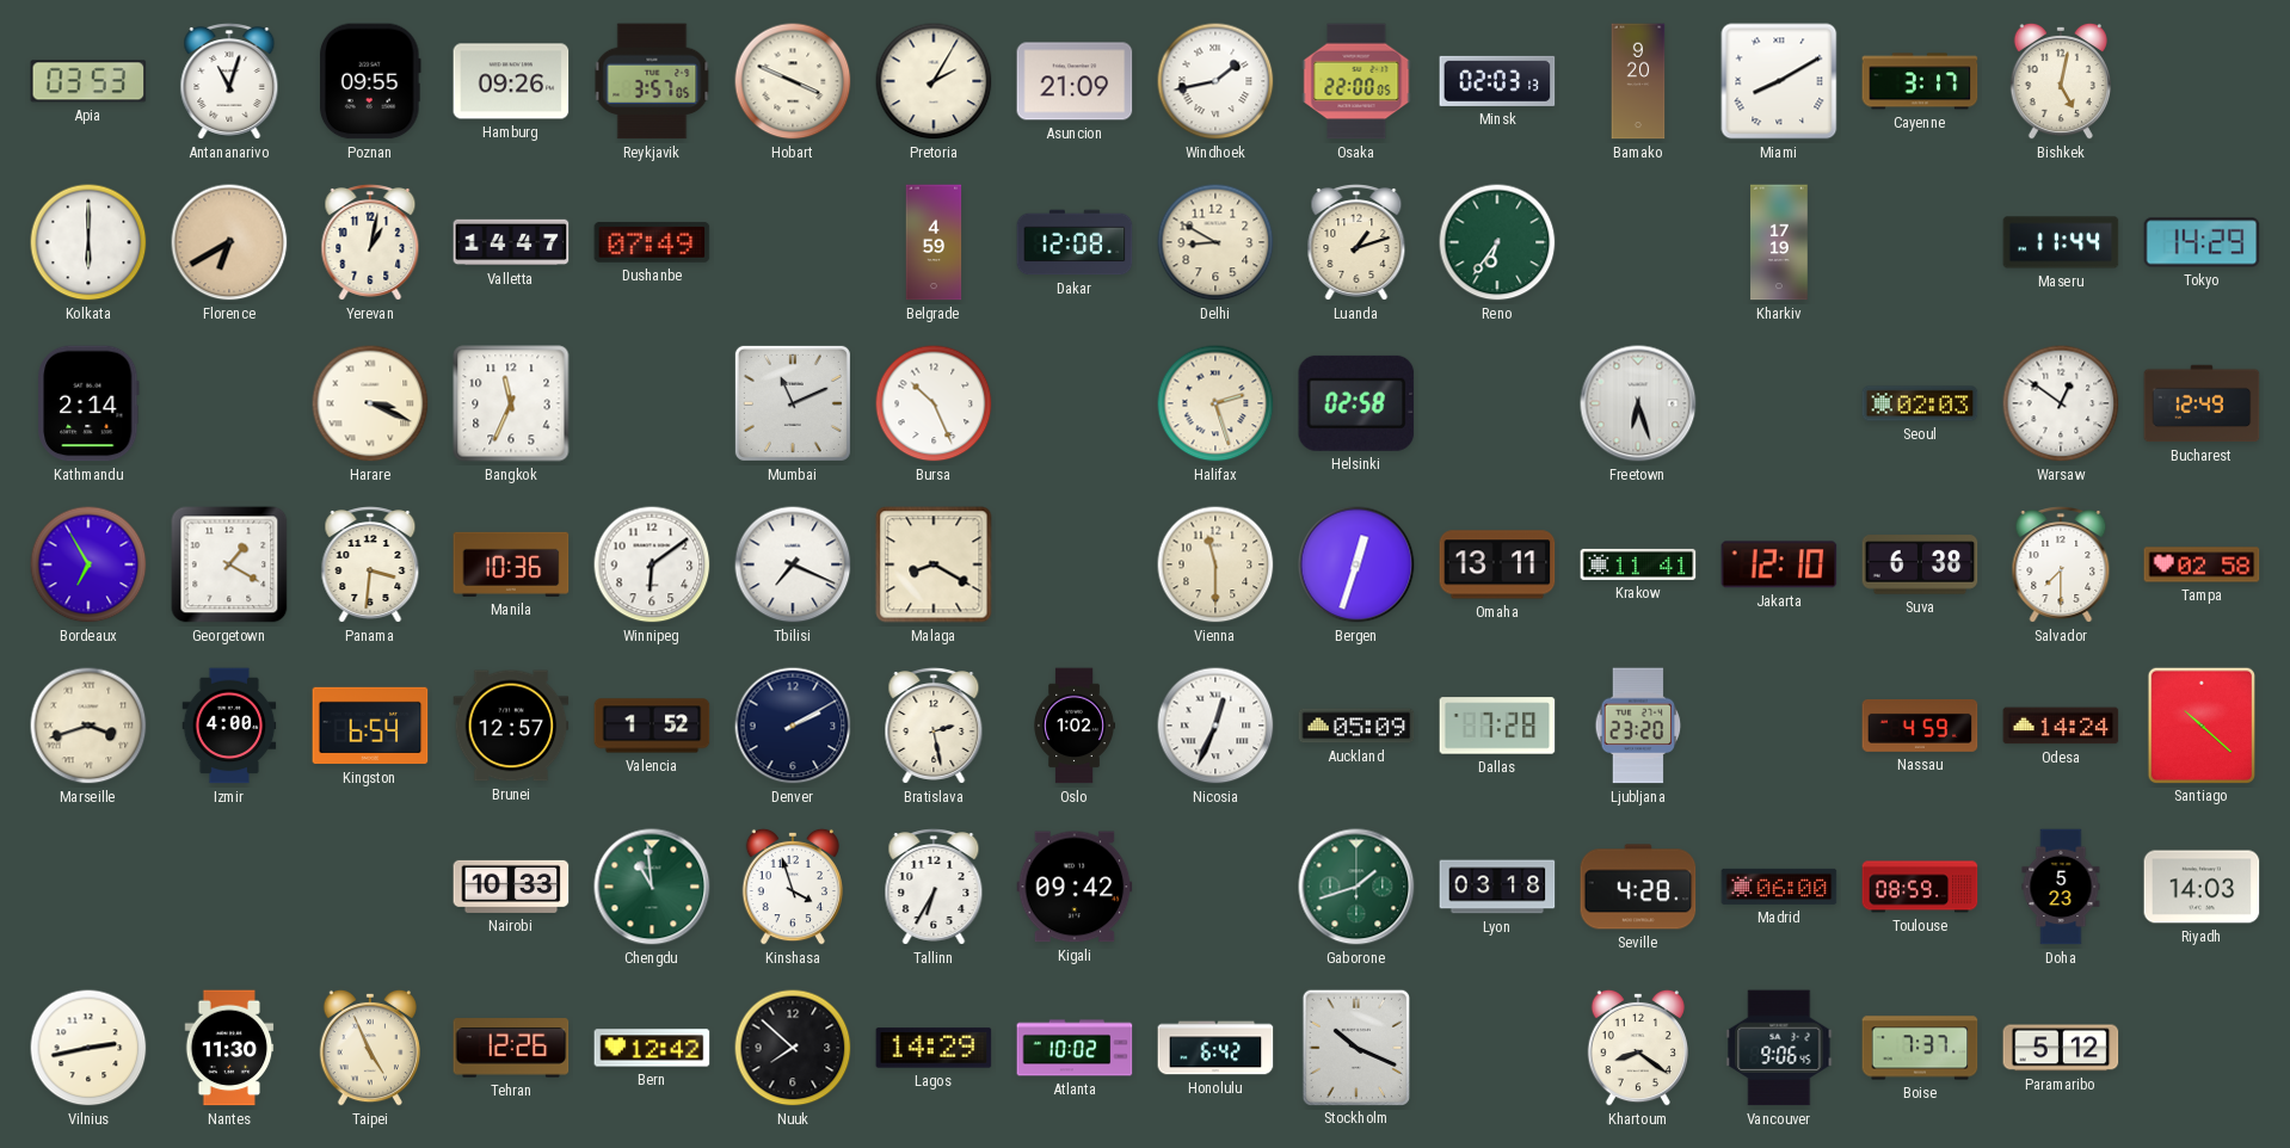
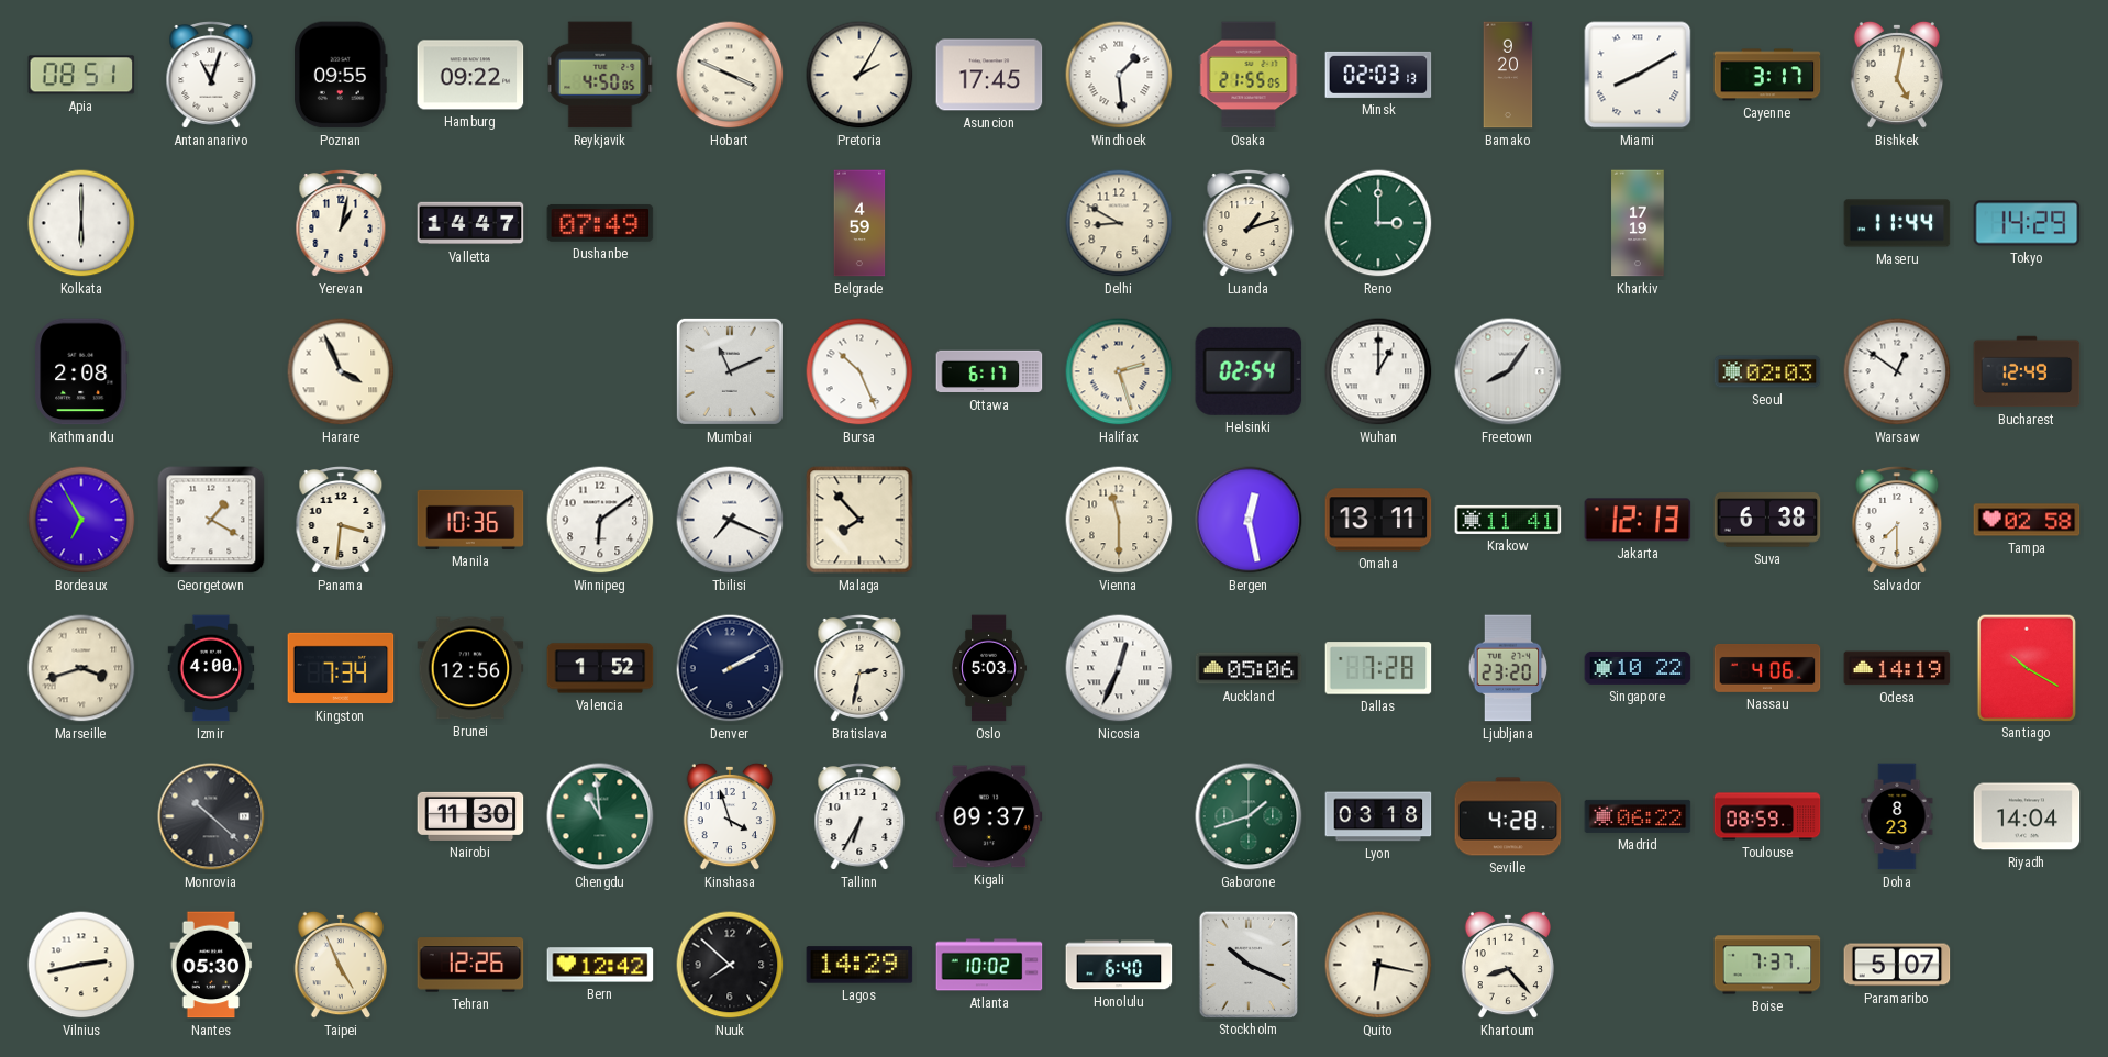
Apia: 03:53 -> 08:51
Hamburg: 09:26 -> 09:22
Reykjavik: 3:57 -> 4:50
Asuncion: 21:09 -> 17:45
Windhoek: 1:43 -> 1:29
Osaka: 22:00 -> 21:55
Florence: 6:40 -> none
Dakar: 12:08 -> none
Reno: 6:36 -> 3:00
Kathmandu: 2:14 -> 2:08
Harare: 3:19 -> 3:56
Bangkok: 11:34 -> none
Ottawa: none -> 6:17
Helsinki: 02:58 -> 02:54
Wuhan: none -> 1:00
Freetown: 6:27 -> 8:06
Malaga: 8:20 -> 7:53
Bergen: 12:33 -> 12:28
Jakarta: 12:10 -> 12:13
Kingston: 6:54 -> 7:34
Brunei: 12:57 -> 12:56
Bratislava: 2:28 -> 2:32
Oslo: 1:02 -> 5:03
Auckland: 05:09 -> 05:06
Singapore: none -> 10:22
Nassau: 4:59 -> 4:06
Odesa: 14:24 -> 14:19
Santiago: 10:22 -> 10:20
Monrovia: none -> 10:22
Nairobi: 10:33 -> 11:30
Kigali: 09:42 -> 09:37
Madrid: 06:00 -> 06:22
Doha: 5:23 -> 8:23
Riyadh: 14:03 -> 14:04
Nantes: 11:30 -> 05:30
Honolulu: 6:42 -> 6:40
Quito: none -> 6:17
Khartoum: 8:21 -> 8:23
Vancouver: 9:06 -> none
Paramaribo: 5:12 -> 5:07
